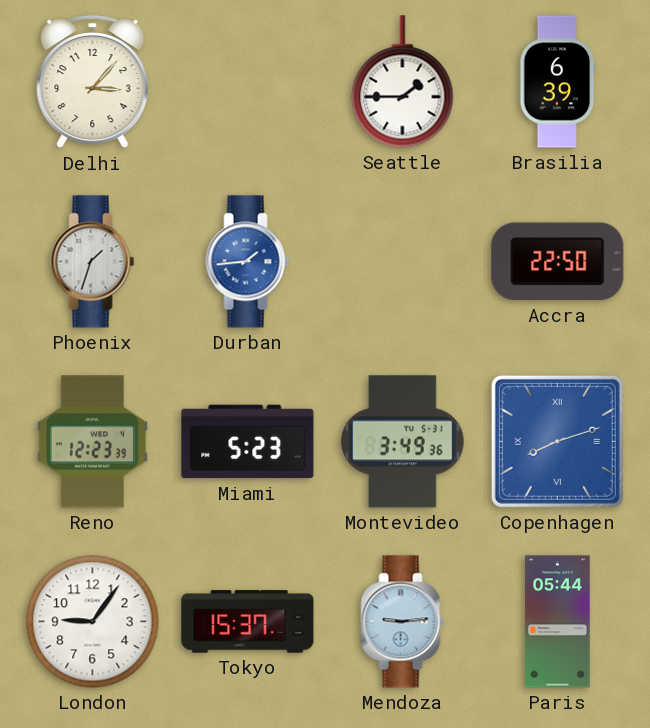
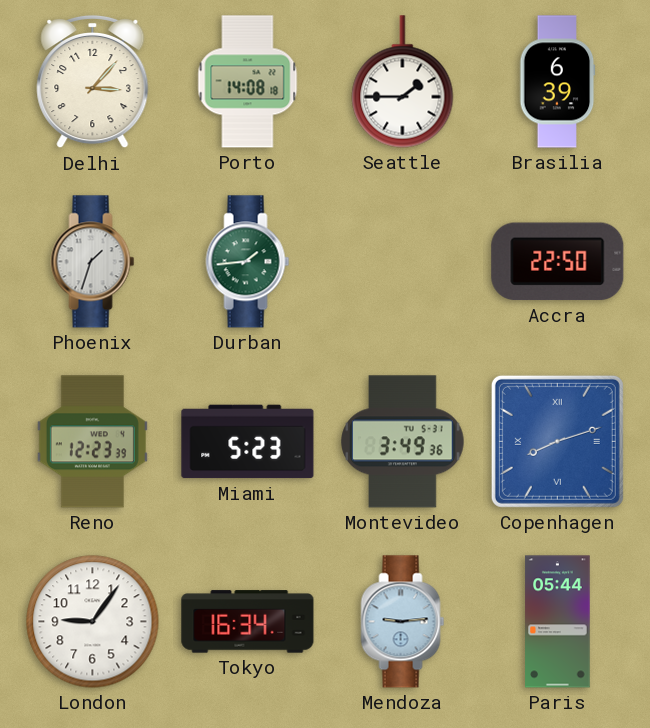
Porto: none -> 14:08
Durban dial: blue -> green
Tokyo: 15:37 -> 16:34
